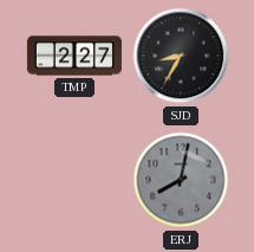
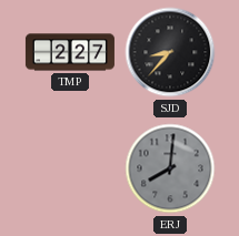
SJD: 8:35 -> 8:37
ERJ: 8:02 -> 8:01
